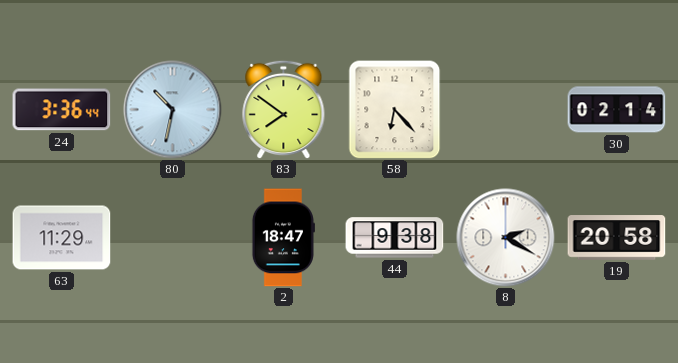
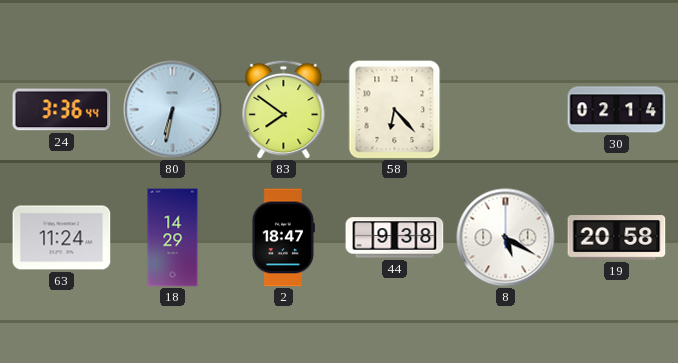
80: 10:32 -> 6:32
63: 11:29 -> 11:24
18: none -> 14:29
8: 2:20 -> 5:20
